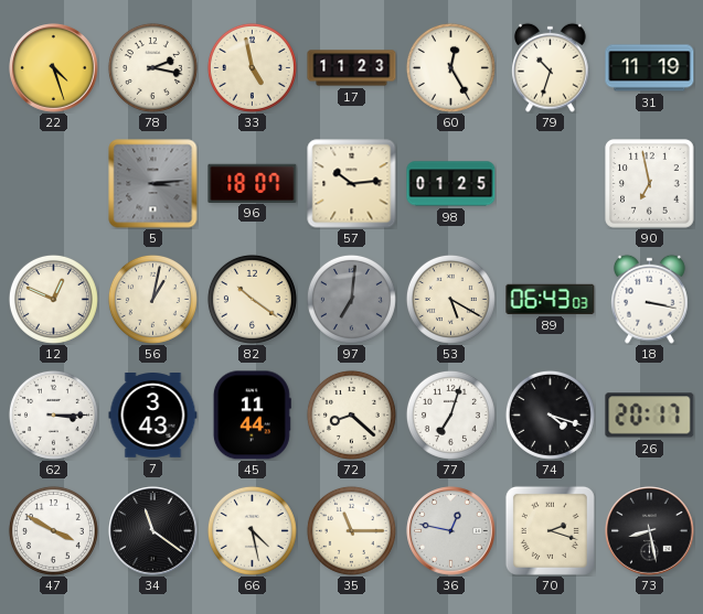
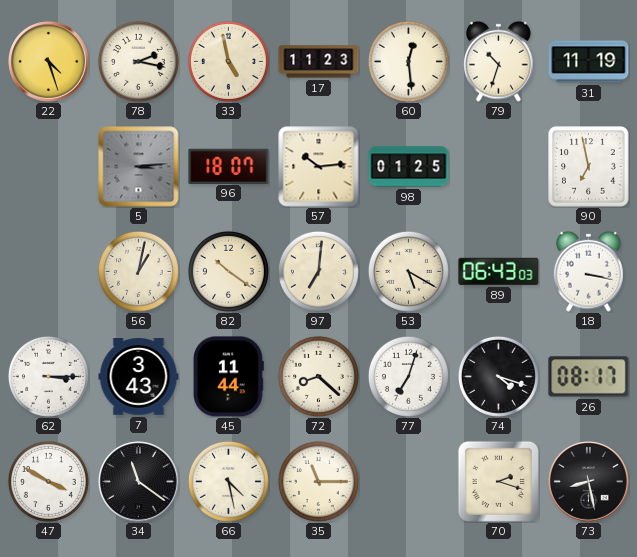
60: 12:25 -> 12:29
12: 12:49 -> none
97 dial: grey -> cream
26: 20:17 -> 08:17
36: 12:47 -> none
